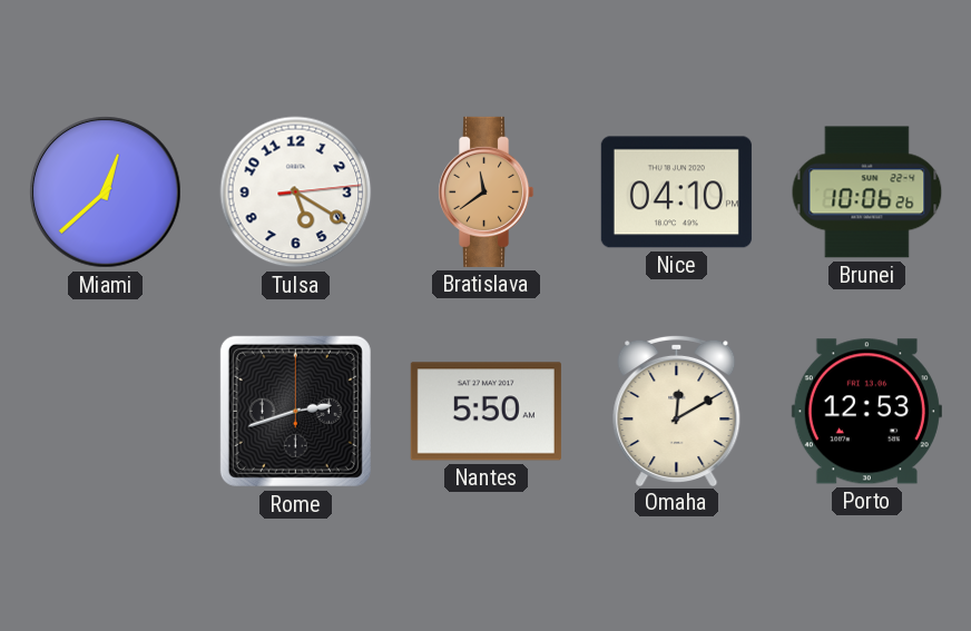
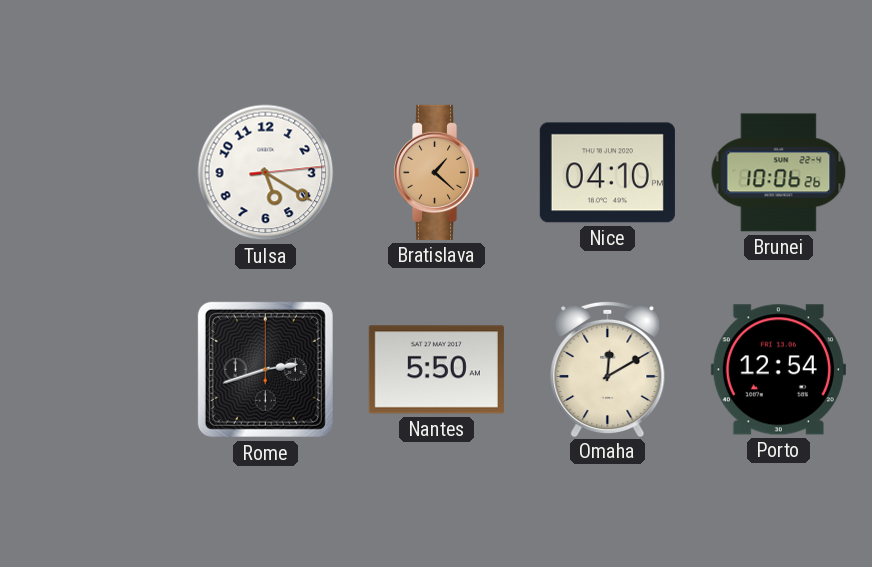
Miami: 12:38 -> none
Bratislava: 11:39 -> 1:22
Porto: 12:53 -> 12:54
